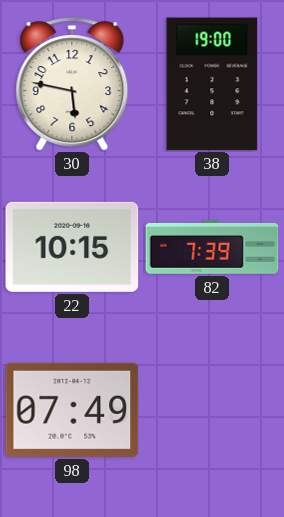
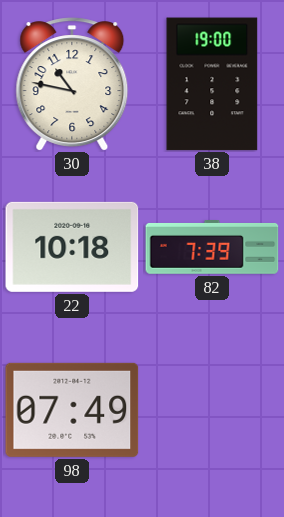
30: 5:47 -> 10:47
22: 10:15 -> 10:18
